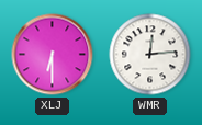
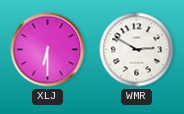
WMR: 12:14 -> 2:50
